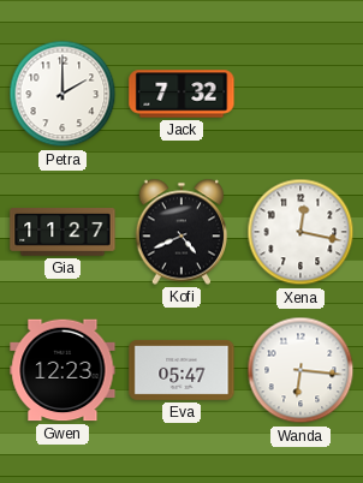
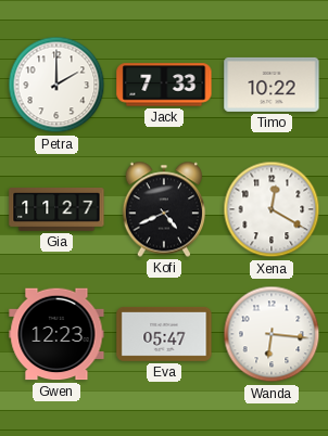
Jack: 7:32 -> 7:33
Timo: none -> 10:22
Xena: 12:17 -> 12:20
